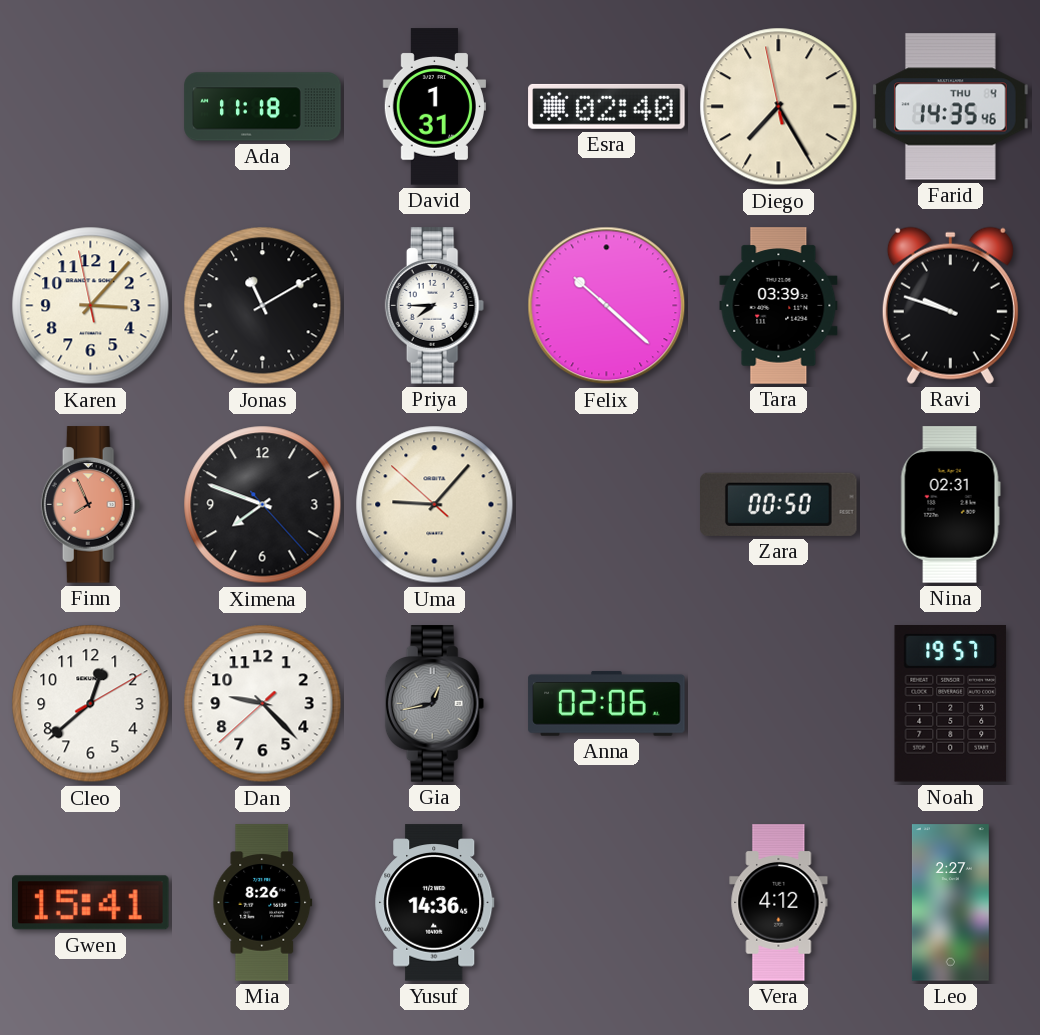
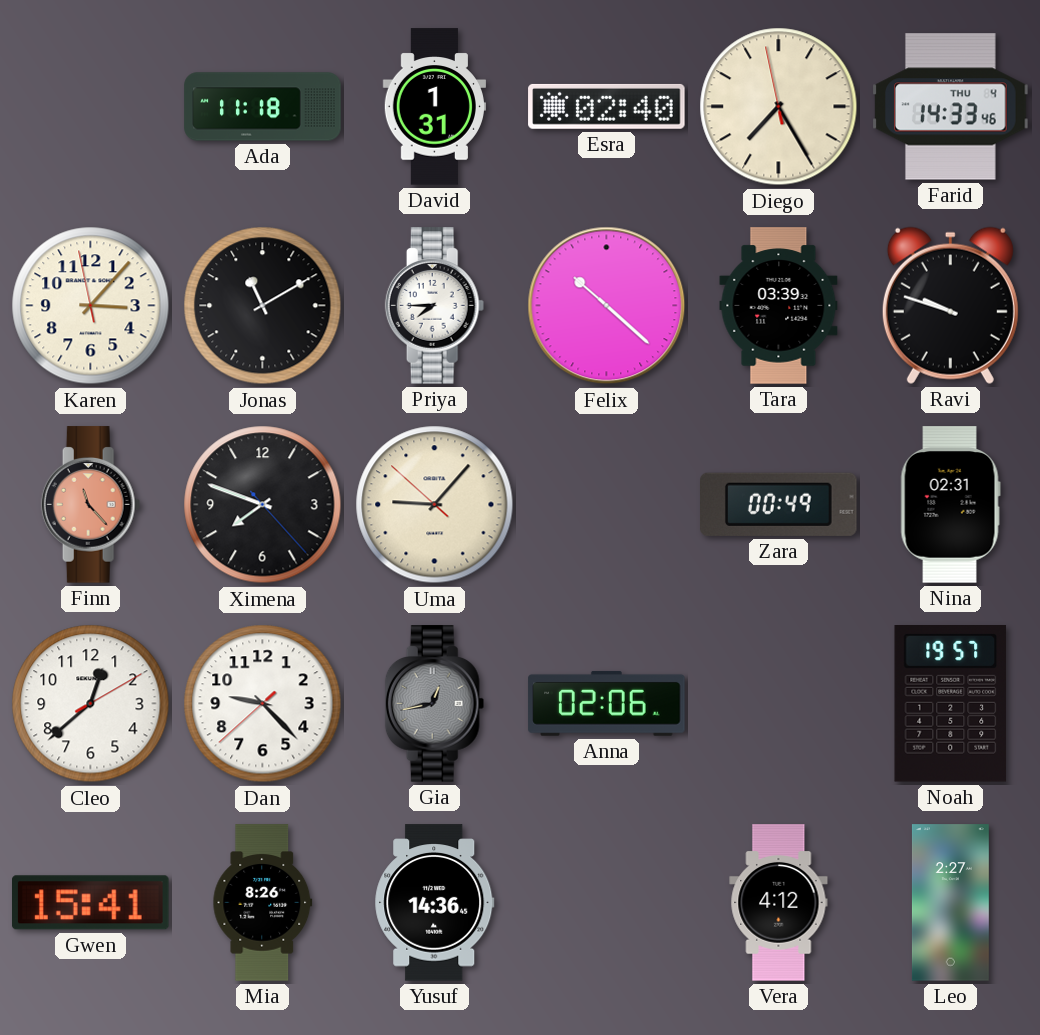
Farid: 14:35 -> 14:33
Finn: 7:56 -> 11:23
Zara: 00:50 -> 00:49
